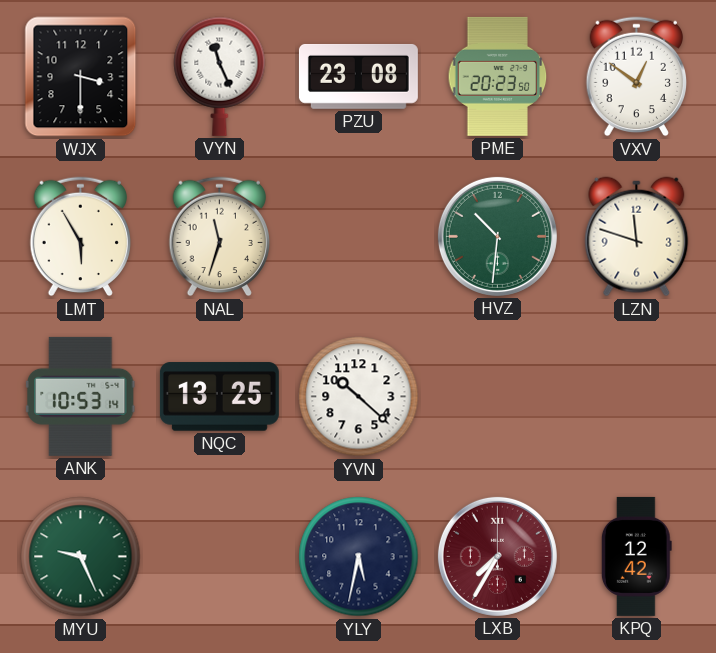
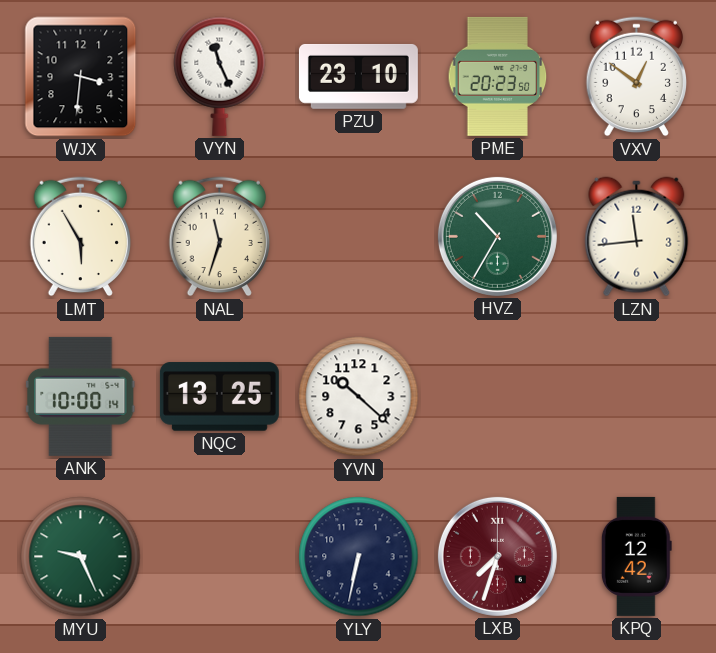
WJX: 3:30 -> 3:31
PZU: 23:08 -> 23:10
HVZ: 10:31 -> 10:35
LZN: 11:48 -> 11:44
ANK: 10:53 -> 10:00
YLY: 5:32 -> 6:32
LXB: 7:35 -> 7:33
